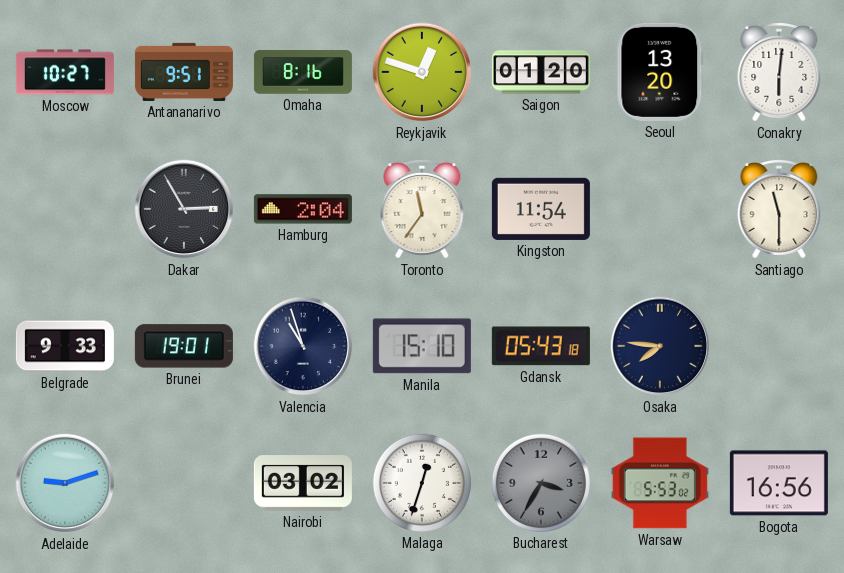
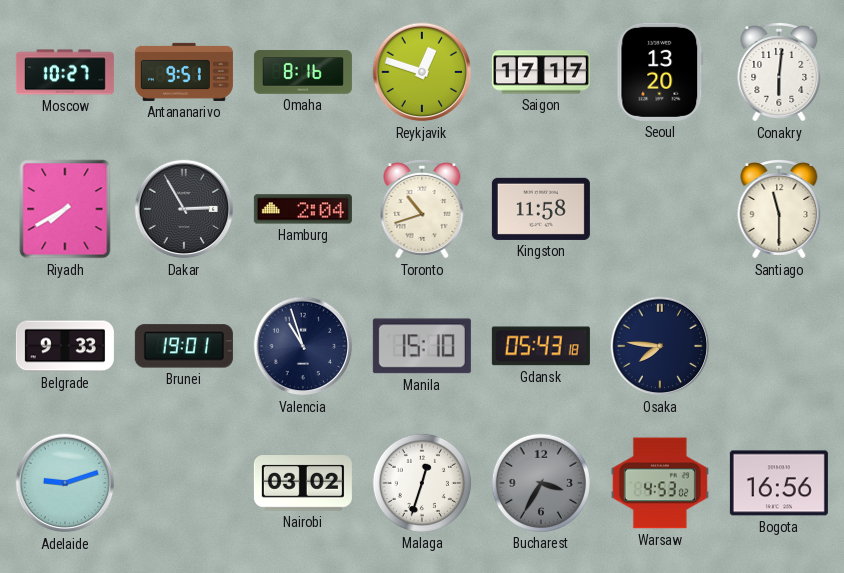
Saigon: 01:20 -> 17:17
Riyadh: none -> 7:40
Toronto: 11:36 -> 10:42
Kingston: 11:54 -> 11:58
Warsaw: 5:53 -> 4:53
